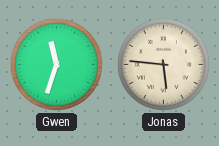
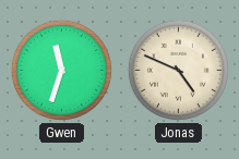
Jonas: 5:46 -> 4:49
